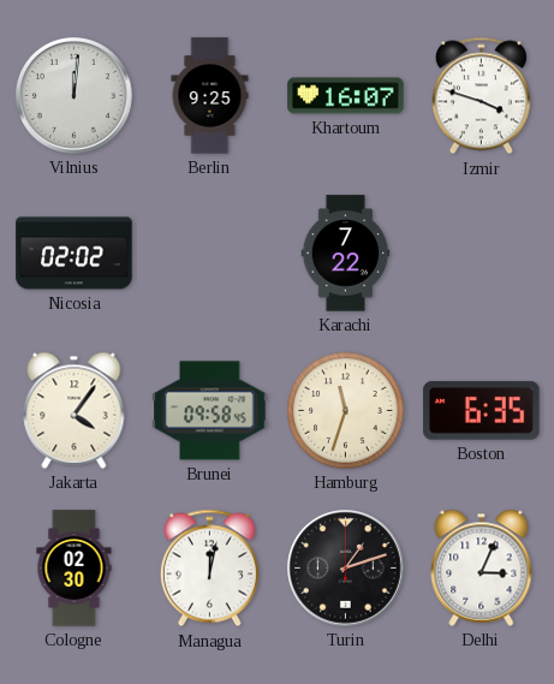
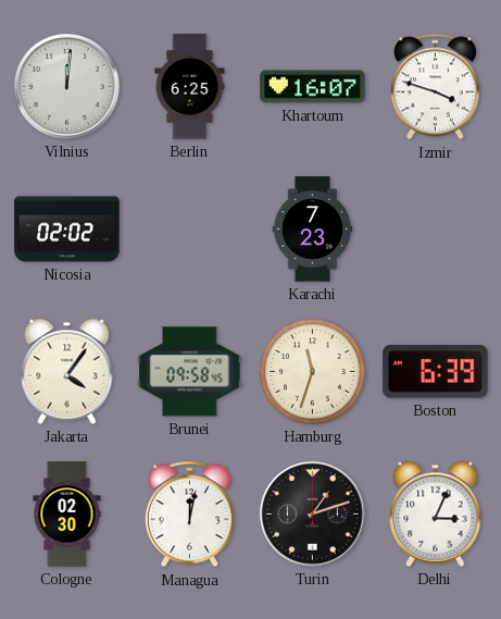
Berlin: 9:25 -> 6:25
Karachi: 7:22 -> 7:23
Boston: 6:35 -> 6:39
